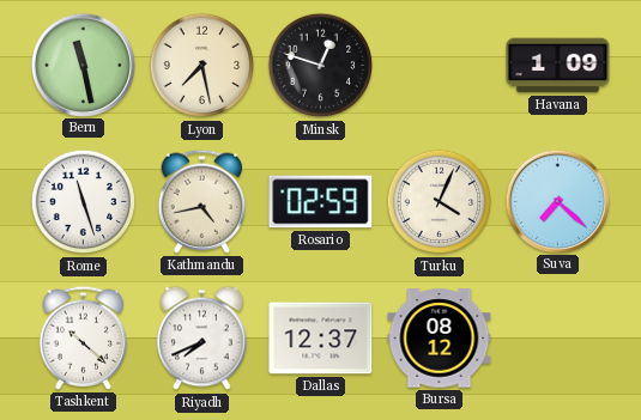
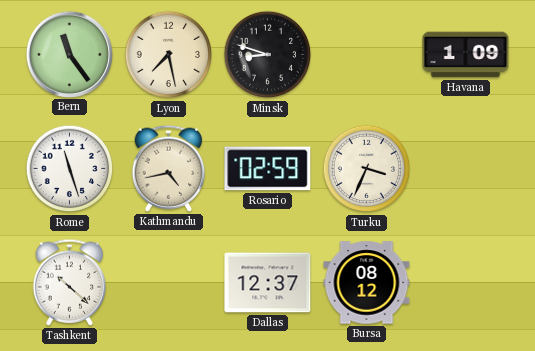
Bern: 11:28 -> 11:24
Minsk: 12:48 -> 8:48
Turku: 4:04 -> 3:34
Suva: 7:22 -> none
Riyadh: 7:41 -> none
